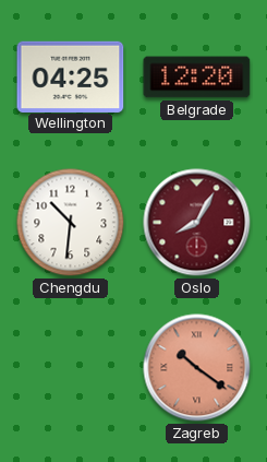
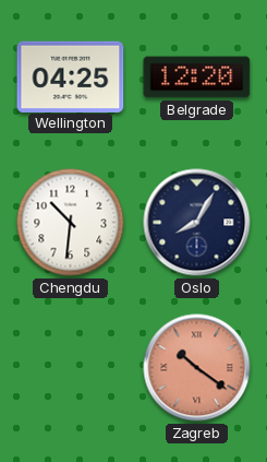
Oslo dial: burgundy -> navy
